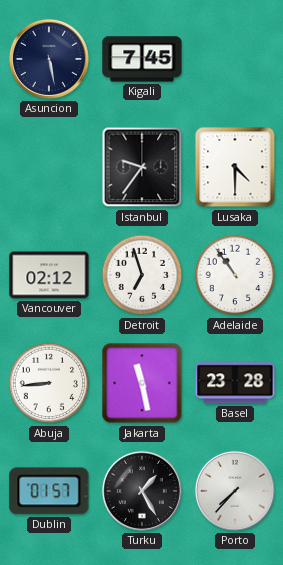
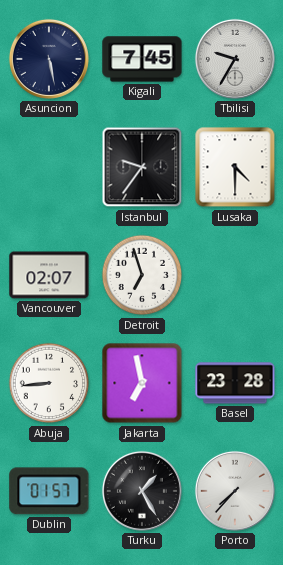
Tbilisi: none -> 9:35
Vancouver: 02:12 -> 02:07
Adelaide: 10:54 -> none
Jakarta: 11:28 -> 6:58
